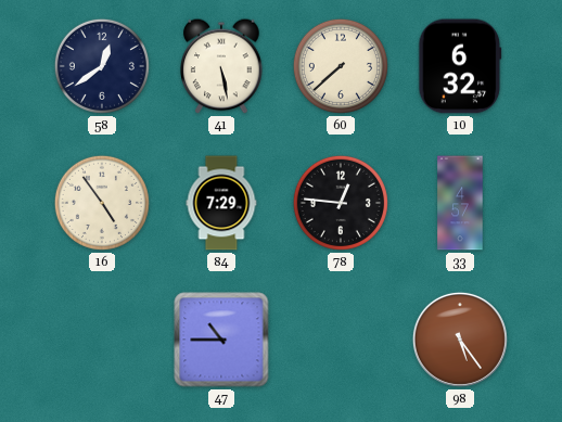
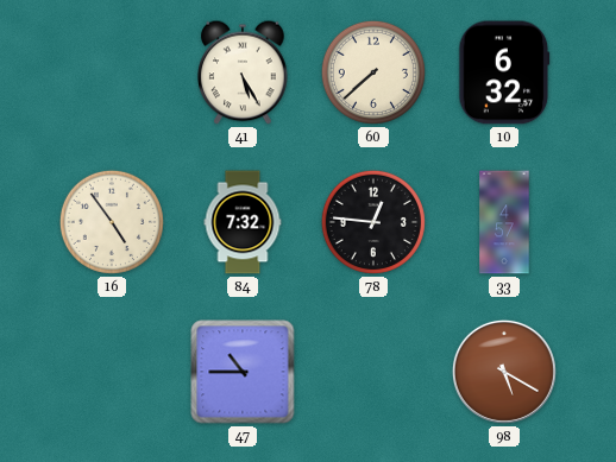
58: 12:39 -> none
41: 5:28 -> 5:25
84: 7:29 -> 7:32
98: 5:24 -> 5:20
